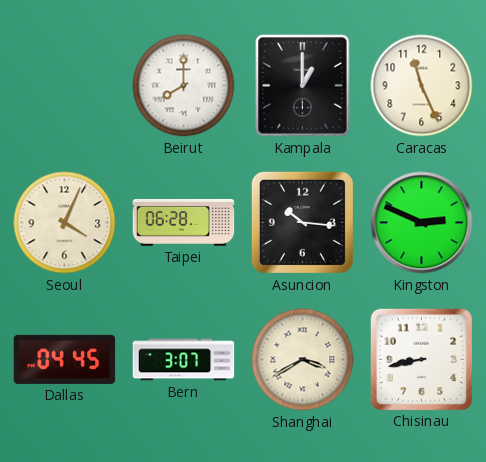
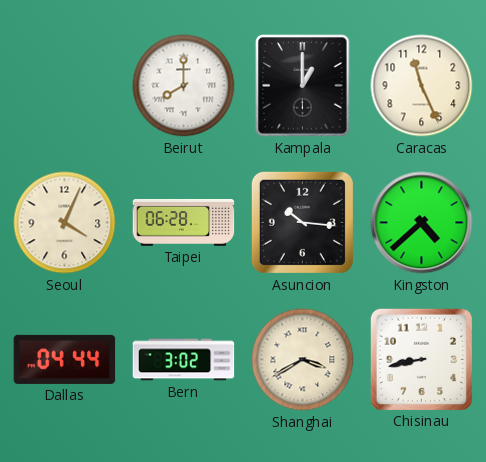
Kingston: 2:49 -> 4:38
Dallas: 04:45 -> 04:44
Bern: 3:07 -> 3:02
